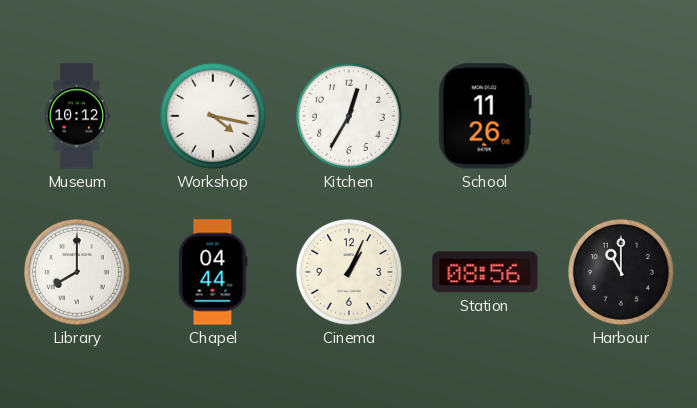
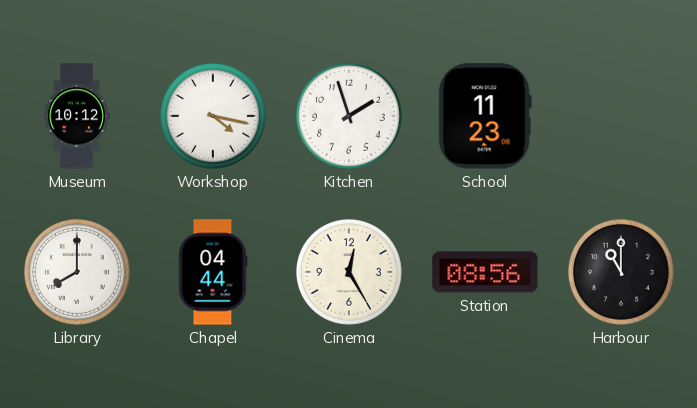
Kitchen: 12:35 -> 1:57
School: 11:26 -> 11:23
Cinema: 1:04 -> 12:25
